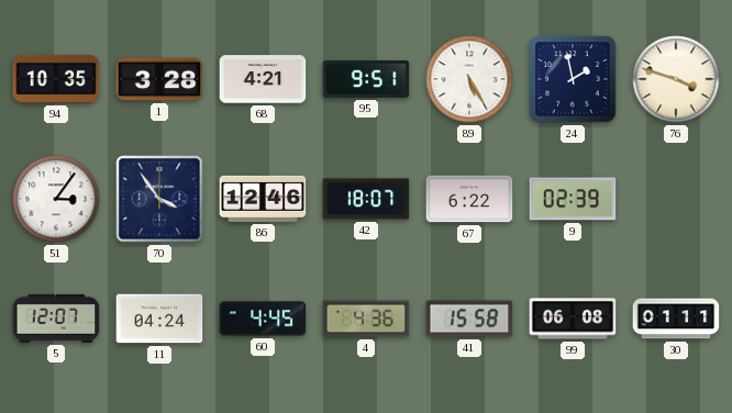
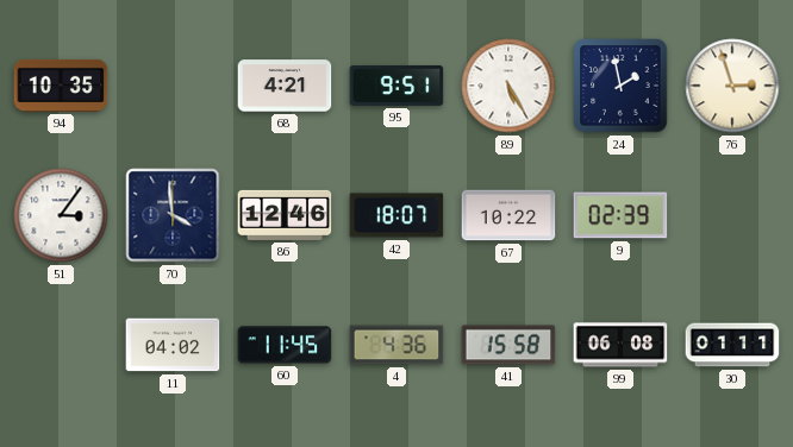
1: 3:28 -> none
76: 3:48 -> 2:57
70: 3:54 -> 3:59
67: 6:22 -> 10:22
5: 12:07 -> none
11: 04:24 -> 04:02
60: 4:45 -> 11:45
